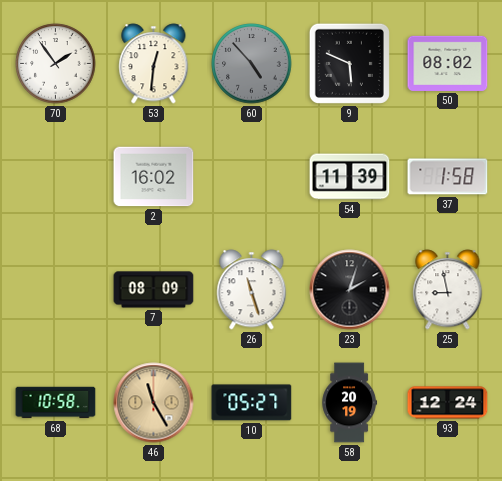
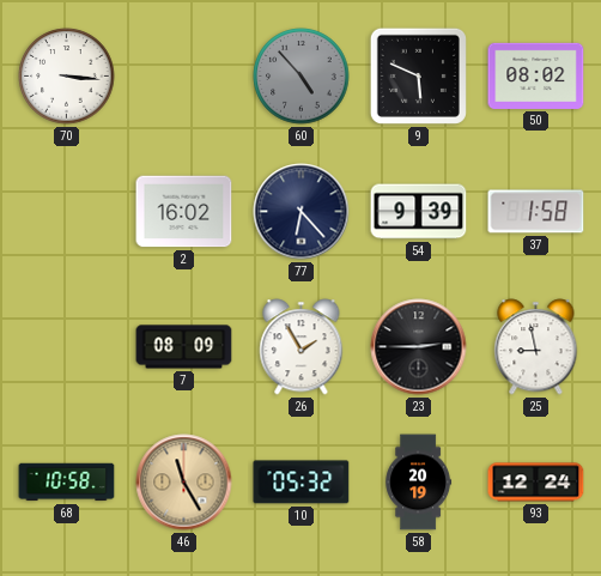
70: 1:54 -> 3:16
53: 12:31 -> none
77: none -> 6:23
54: 11:39 -> 9:39
26: 11:27 -> 1:55
23: 2:03 -> 2:45
10: 05:27 -> 05:32
